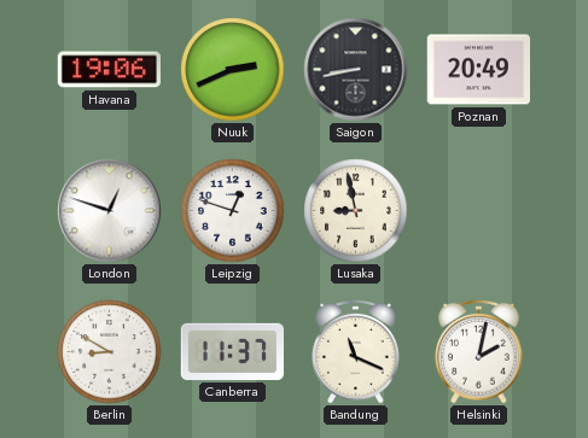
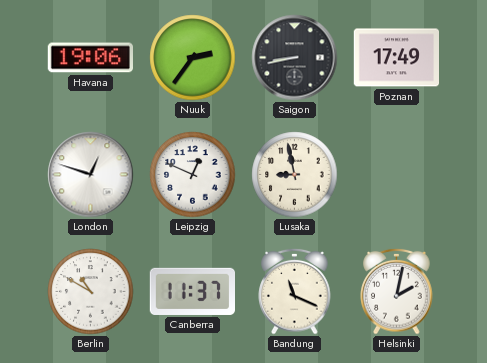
Nuuk: 2:41 -> 2:36
Poznan: 20:49 -> 17:49
Leipzig: 12:48 -> 12:49
Berlin: 8:50 -> 10:50
